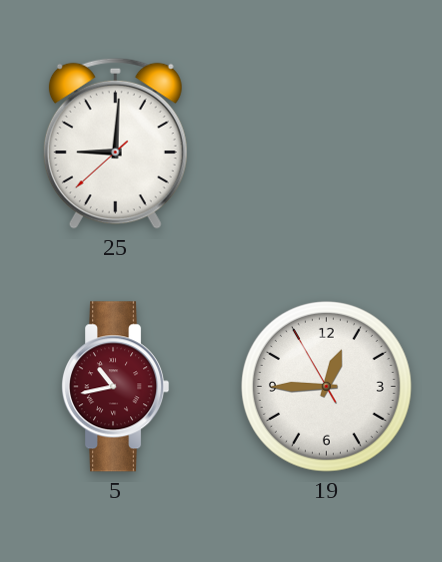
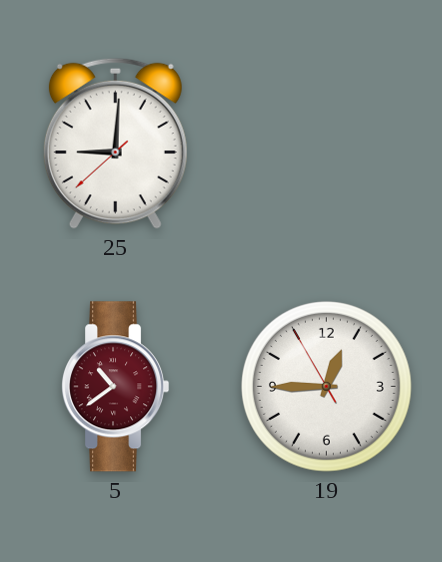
5: 10:43 -> 10:39
